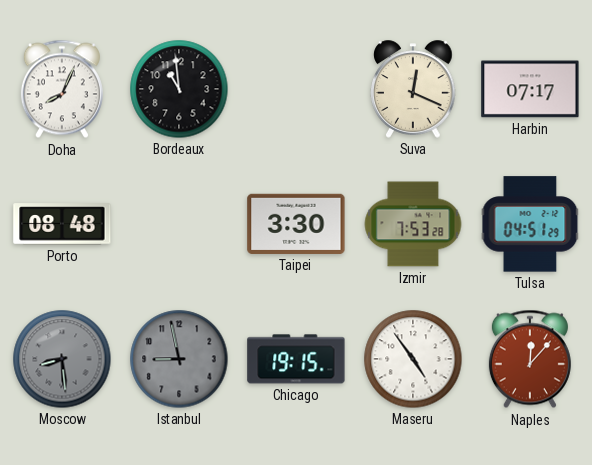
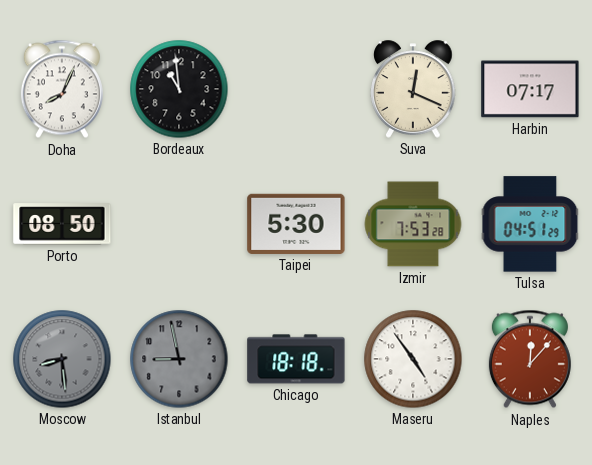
Porto: 08:48 -> 08:50
Taipei: 3:30 -> 5:30
Chicago: 19:15 -> 18:18
